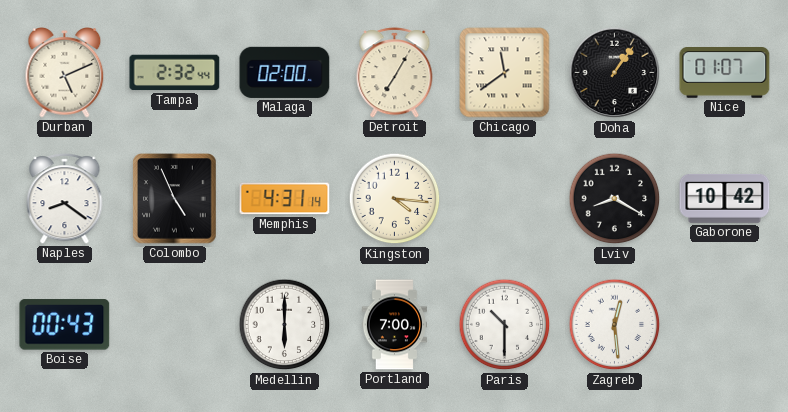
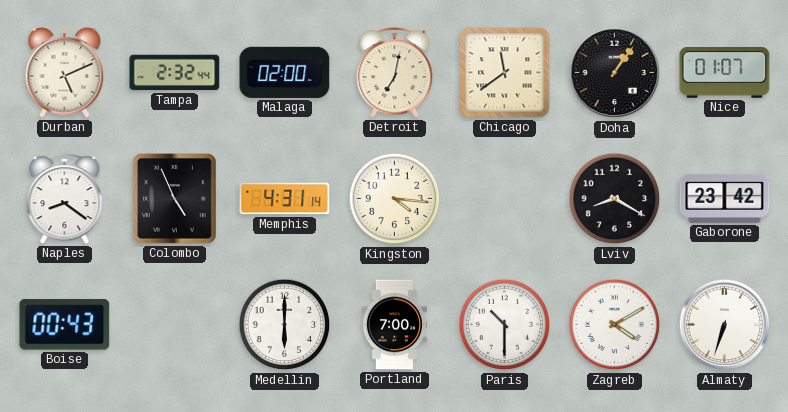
Detroit: 7:05 -> 7:02
Gaborone: 10:42 -> 23:42
Zagreb: 12:29 -> 4:10
Almaty: none -> 6:33
